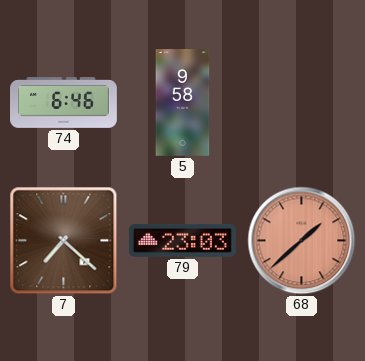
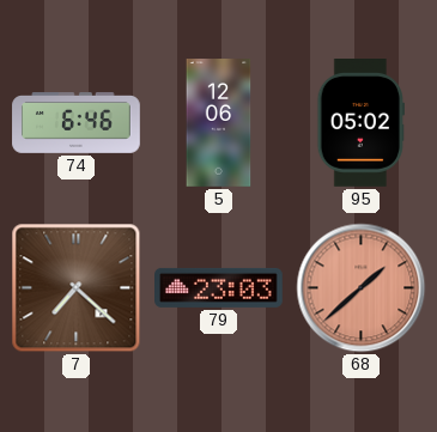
5: 9:58 -> 12:06
95: none -> 05:02
